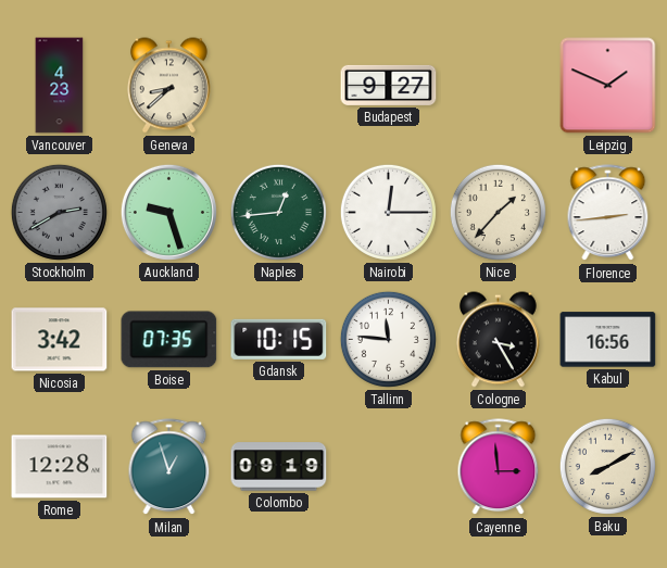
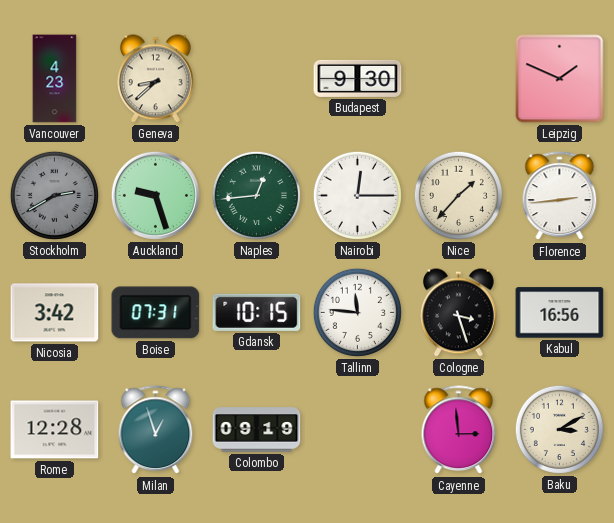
Budapest: 9:27 -> 9:30
Boise: 07:35 -> 07:31
Cologne: 3:25 -> 3:27
Baku: 8:10 -> 3:10
